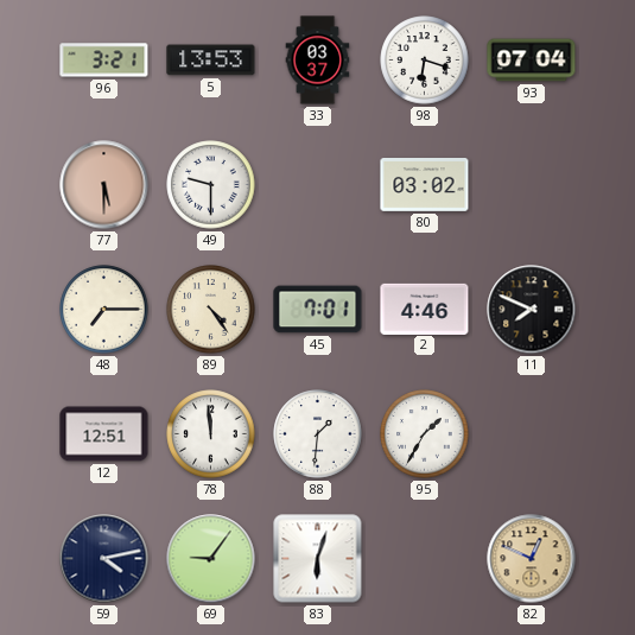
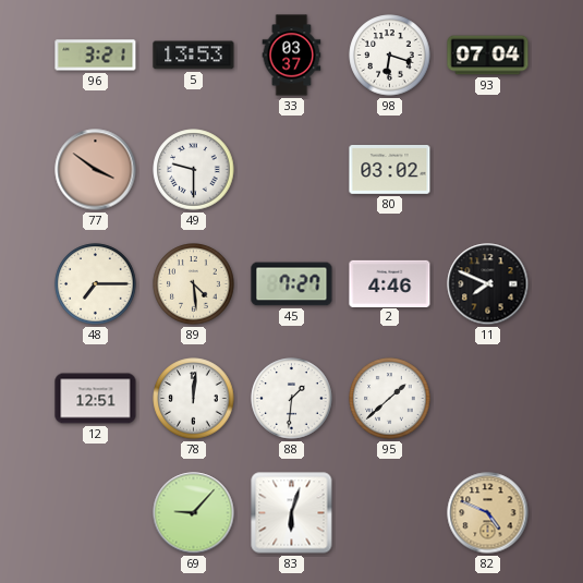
77: 5:30 -> 3:51
89: 4:24 -> 4:29
45: 7:01 -> 7:27
78: 11:59 -> 12:01
95: 1:35 -> 1:38
59: 4:13 -> none
69: 9:06 -> 9:07
82: 12:49 -> 4:49
